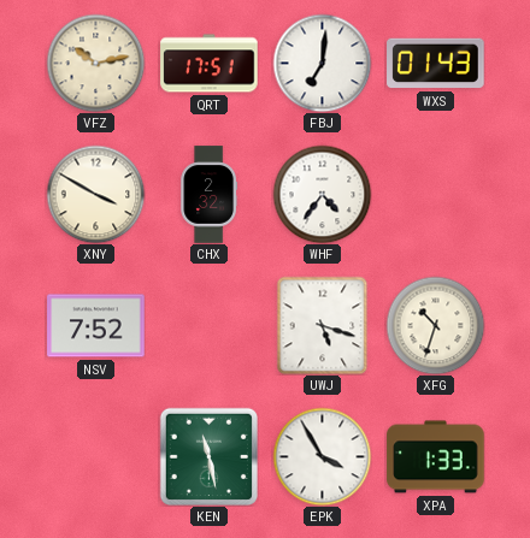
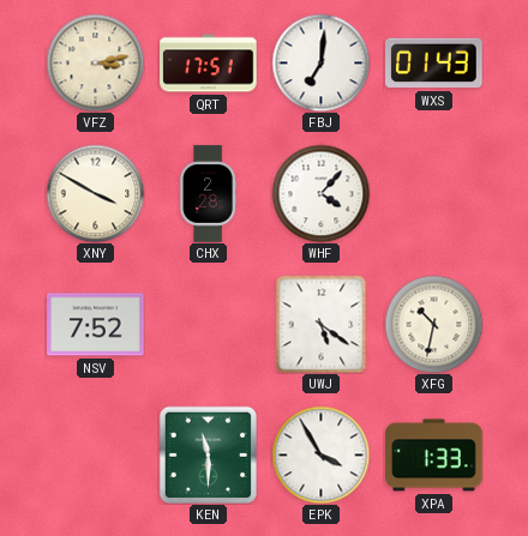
VFZ: 10:13 -> 3:13
CHX: 2:32 -> 2:28
WHF: 4:36 -> 4:07
UWJ: 5:18 -> 5:21
XFG: 10:33 -> 10:32
KEN: 11:28 -> 11:30
